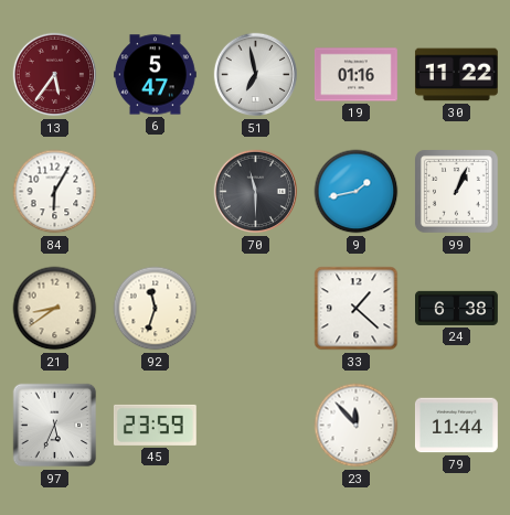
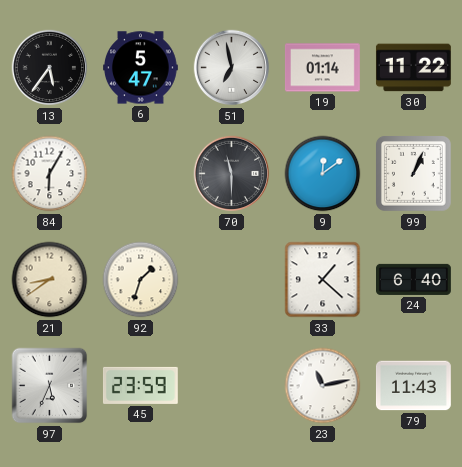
13 dial: burgundy -> black
19: 01:16 -> 01:14
9: 1:43 -> 12:09
92: 11:33 -> 1:33
24: 6:38 -> 6:40
23: 11:53 -> 11:13
79: 11:44 -> 11:43
